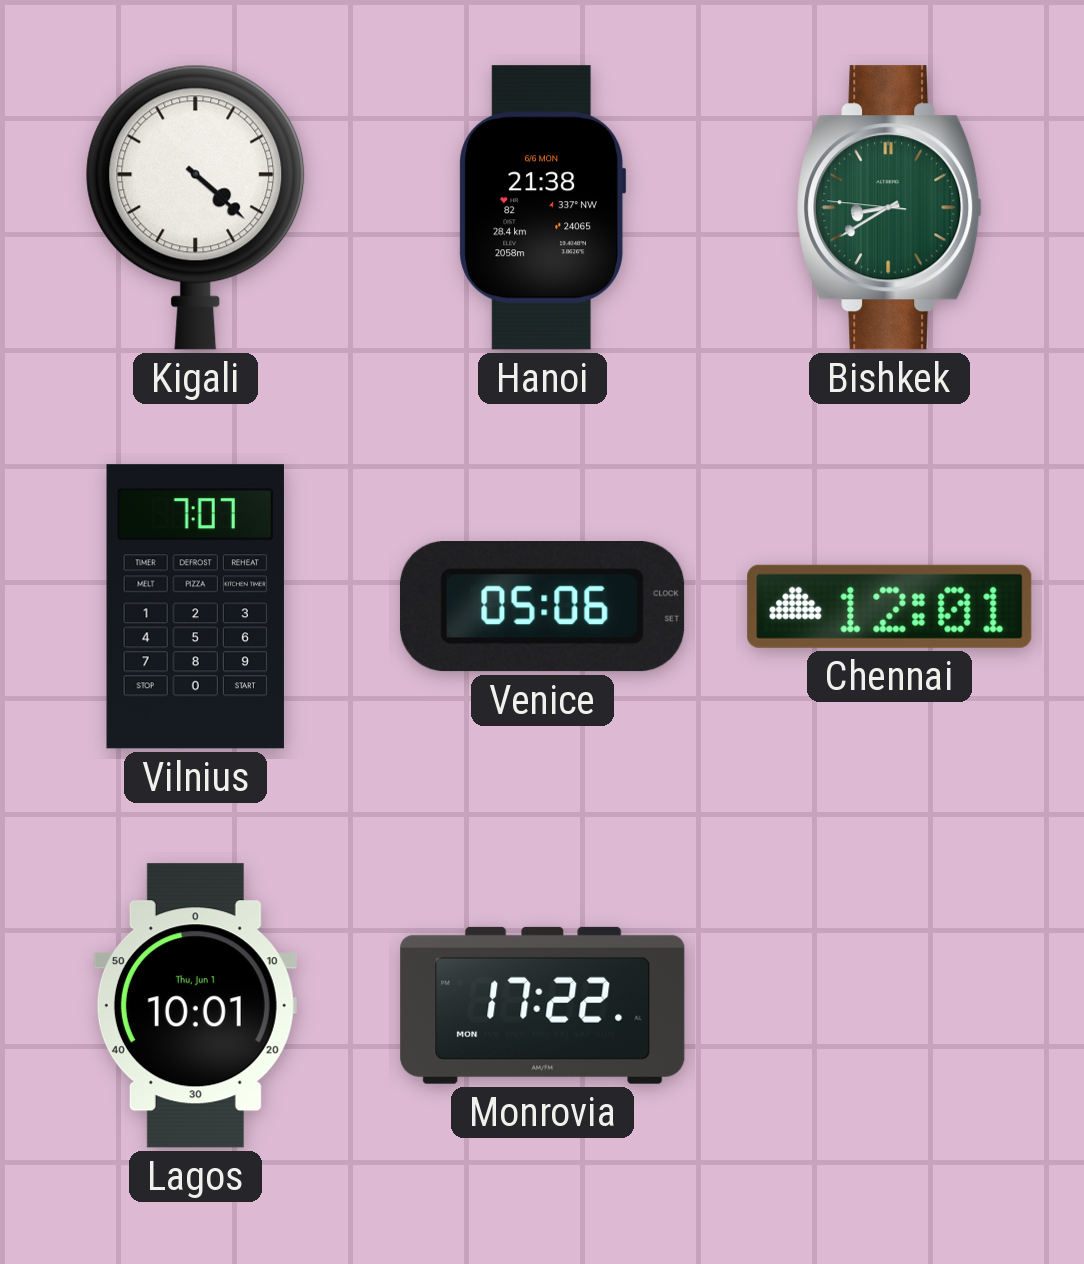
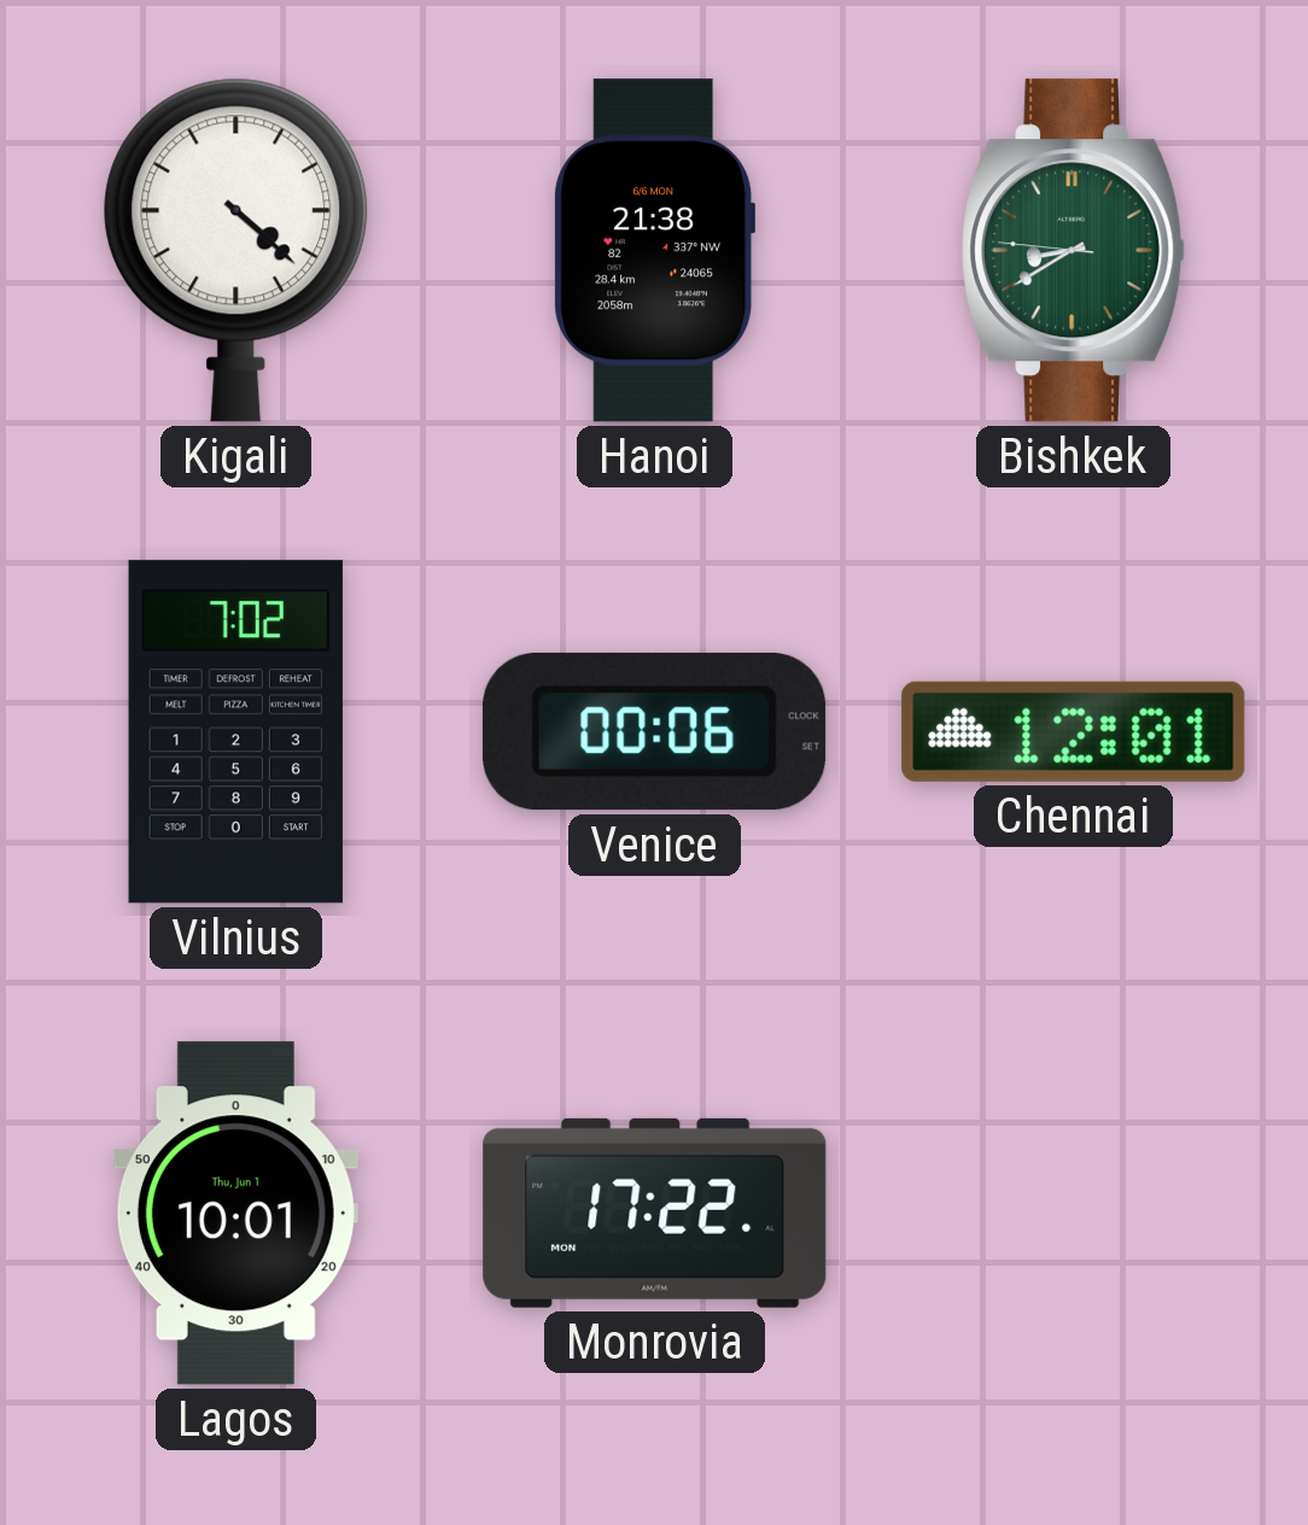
Vilnius: 7:07 -> 7:02
Venice: 05:06 -> 00:06
